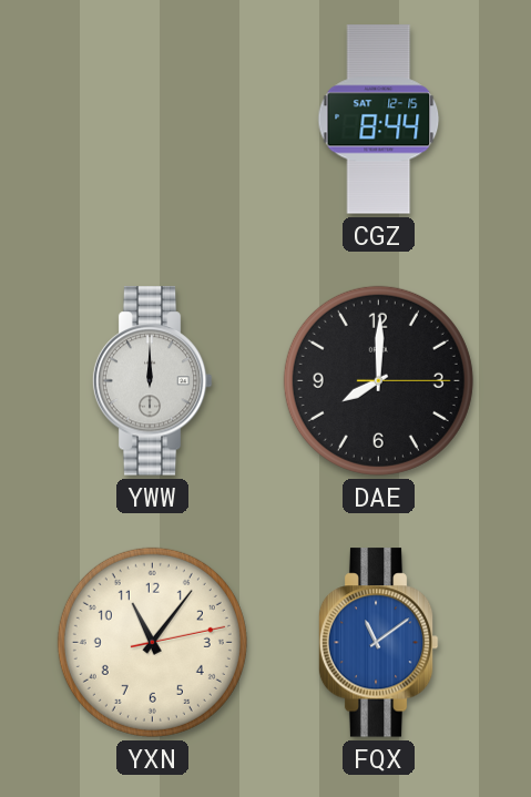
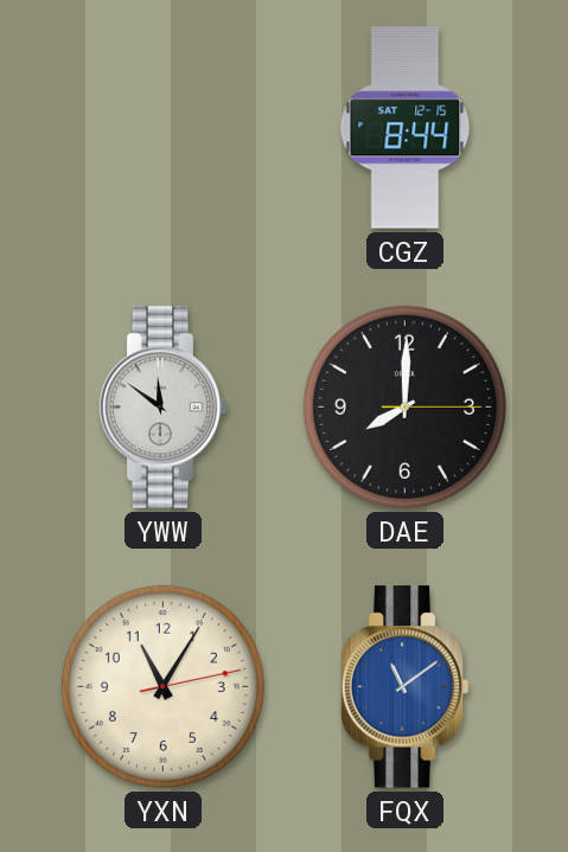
YWW: 12:00 -> 11:51
YXN: 11:06 -> 11:05
